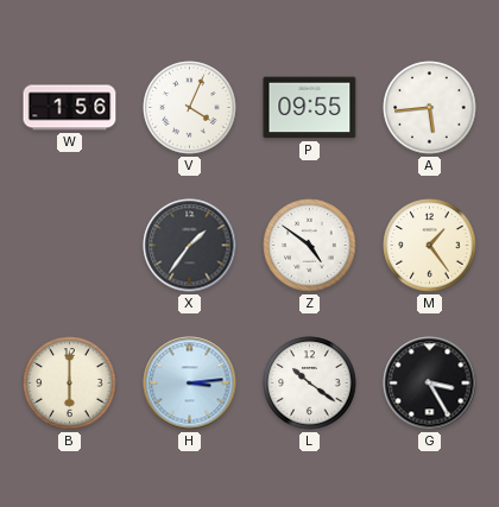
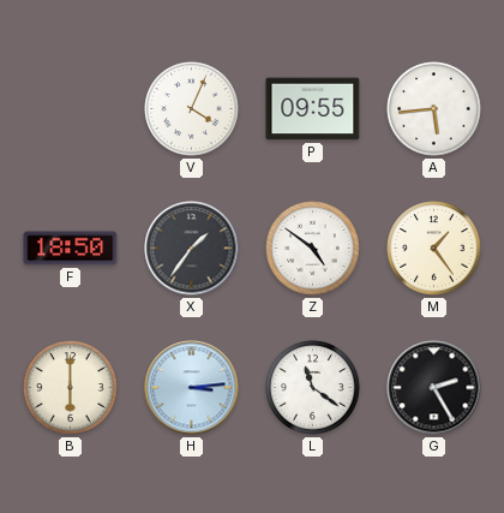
W: 1:56 -> none
F: none -> 18:50
L: 10:21 -> 11:21
G: 3:25 -> 2:25
